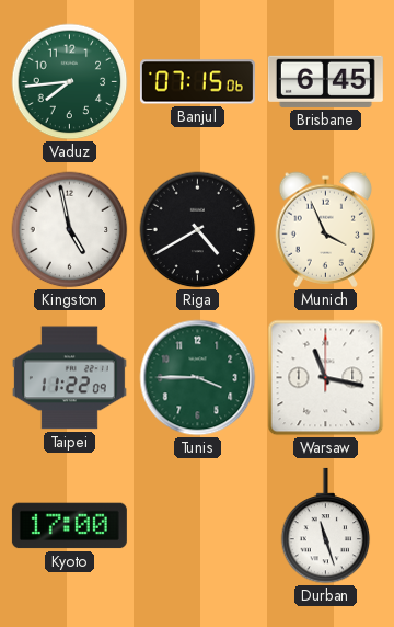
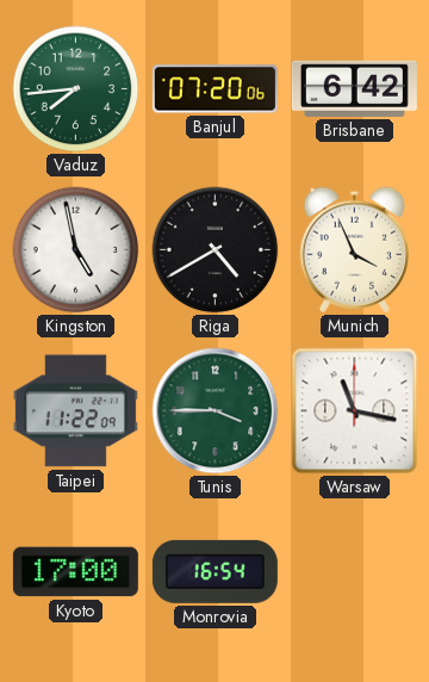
Banjul: 07:15 -> 07:20
Brisbane: 6:45 -> 6:42
Monrovia: none -> 16:54
Durban: 11:27 -> none
